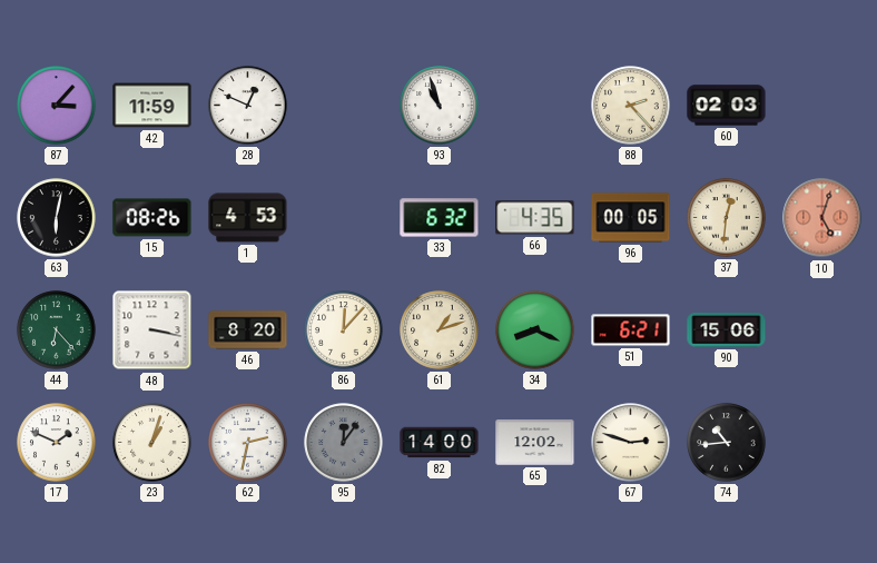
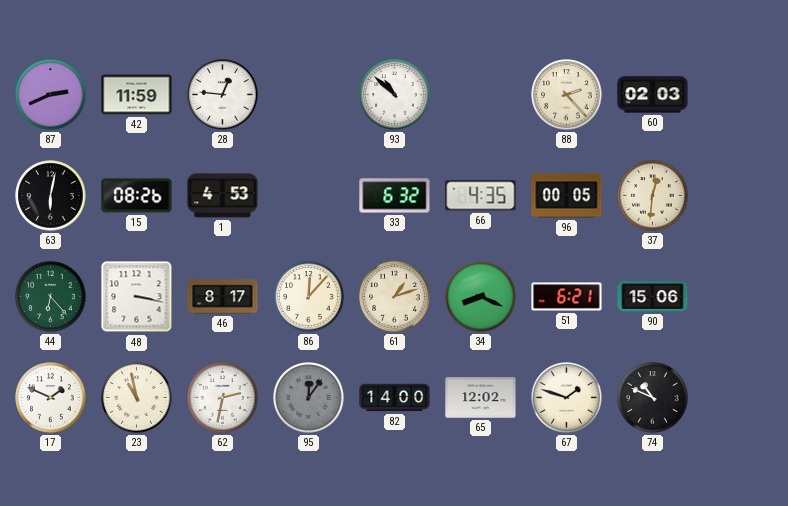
87: 3:07 -> 2:41
28: 12:49 -> 12:46
93: 10:57 -> 10:52
10: 5:03 -> none
46: 8:20 -> 8:17
23: 1:03 -> 10:58
67: 2:48 -> 1:48
74: 10:44 -> 10:49
